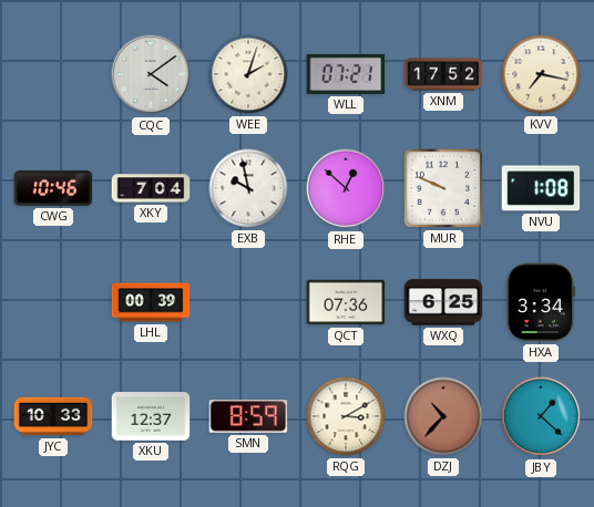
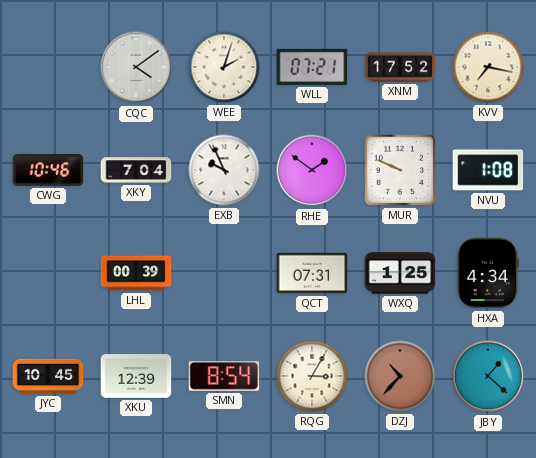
EXB: 9:58 -> 9:56
RHE: 12:52 -> 1:51
QCT: 07:36 -> 07:31
WXQ: 6:25 -> 1:25
HXA: 3:34 -> 4:34
JYC: 10:33 -> 10:45
XKU: 12:37 -> 12:39
SMN: 8:59 -> 8:54
RQG: 3:10 -> 3:05
